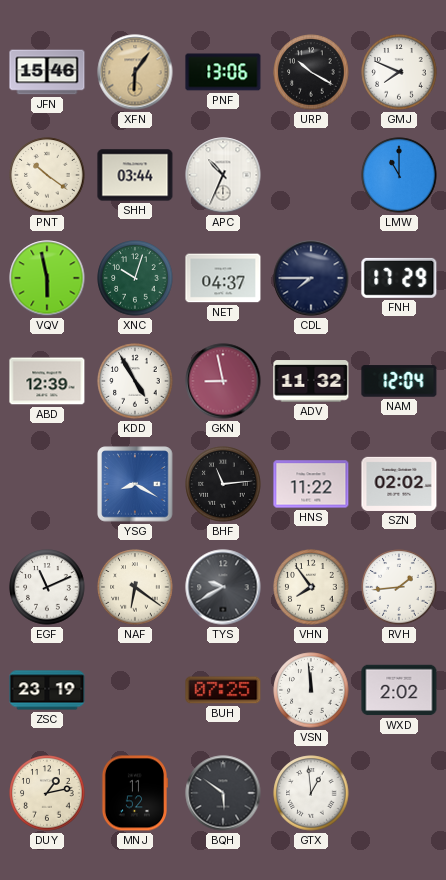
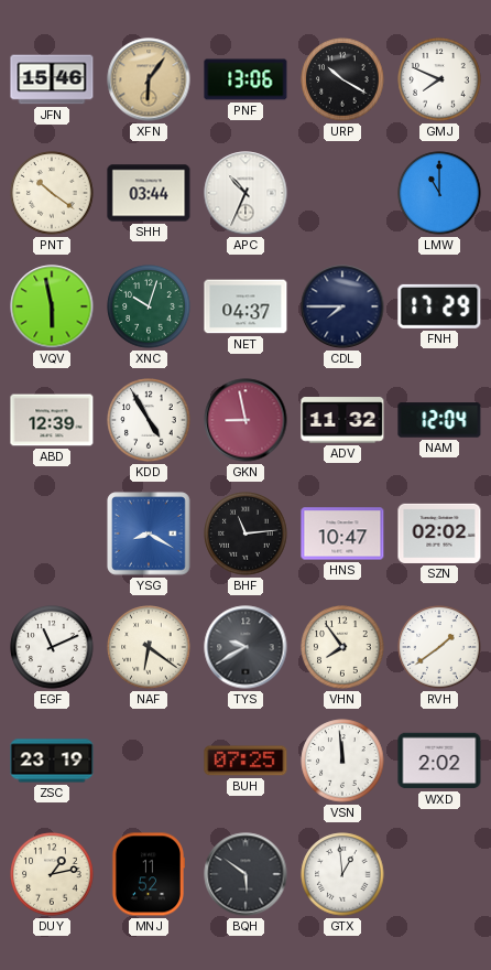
HNS: 11:22 -> 10:47
RVH: 1:44 -> 1:39
